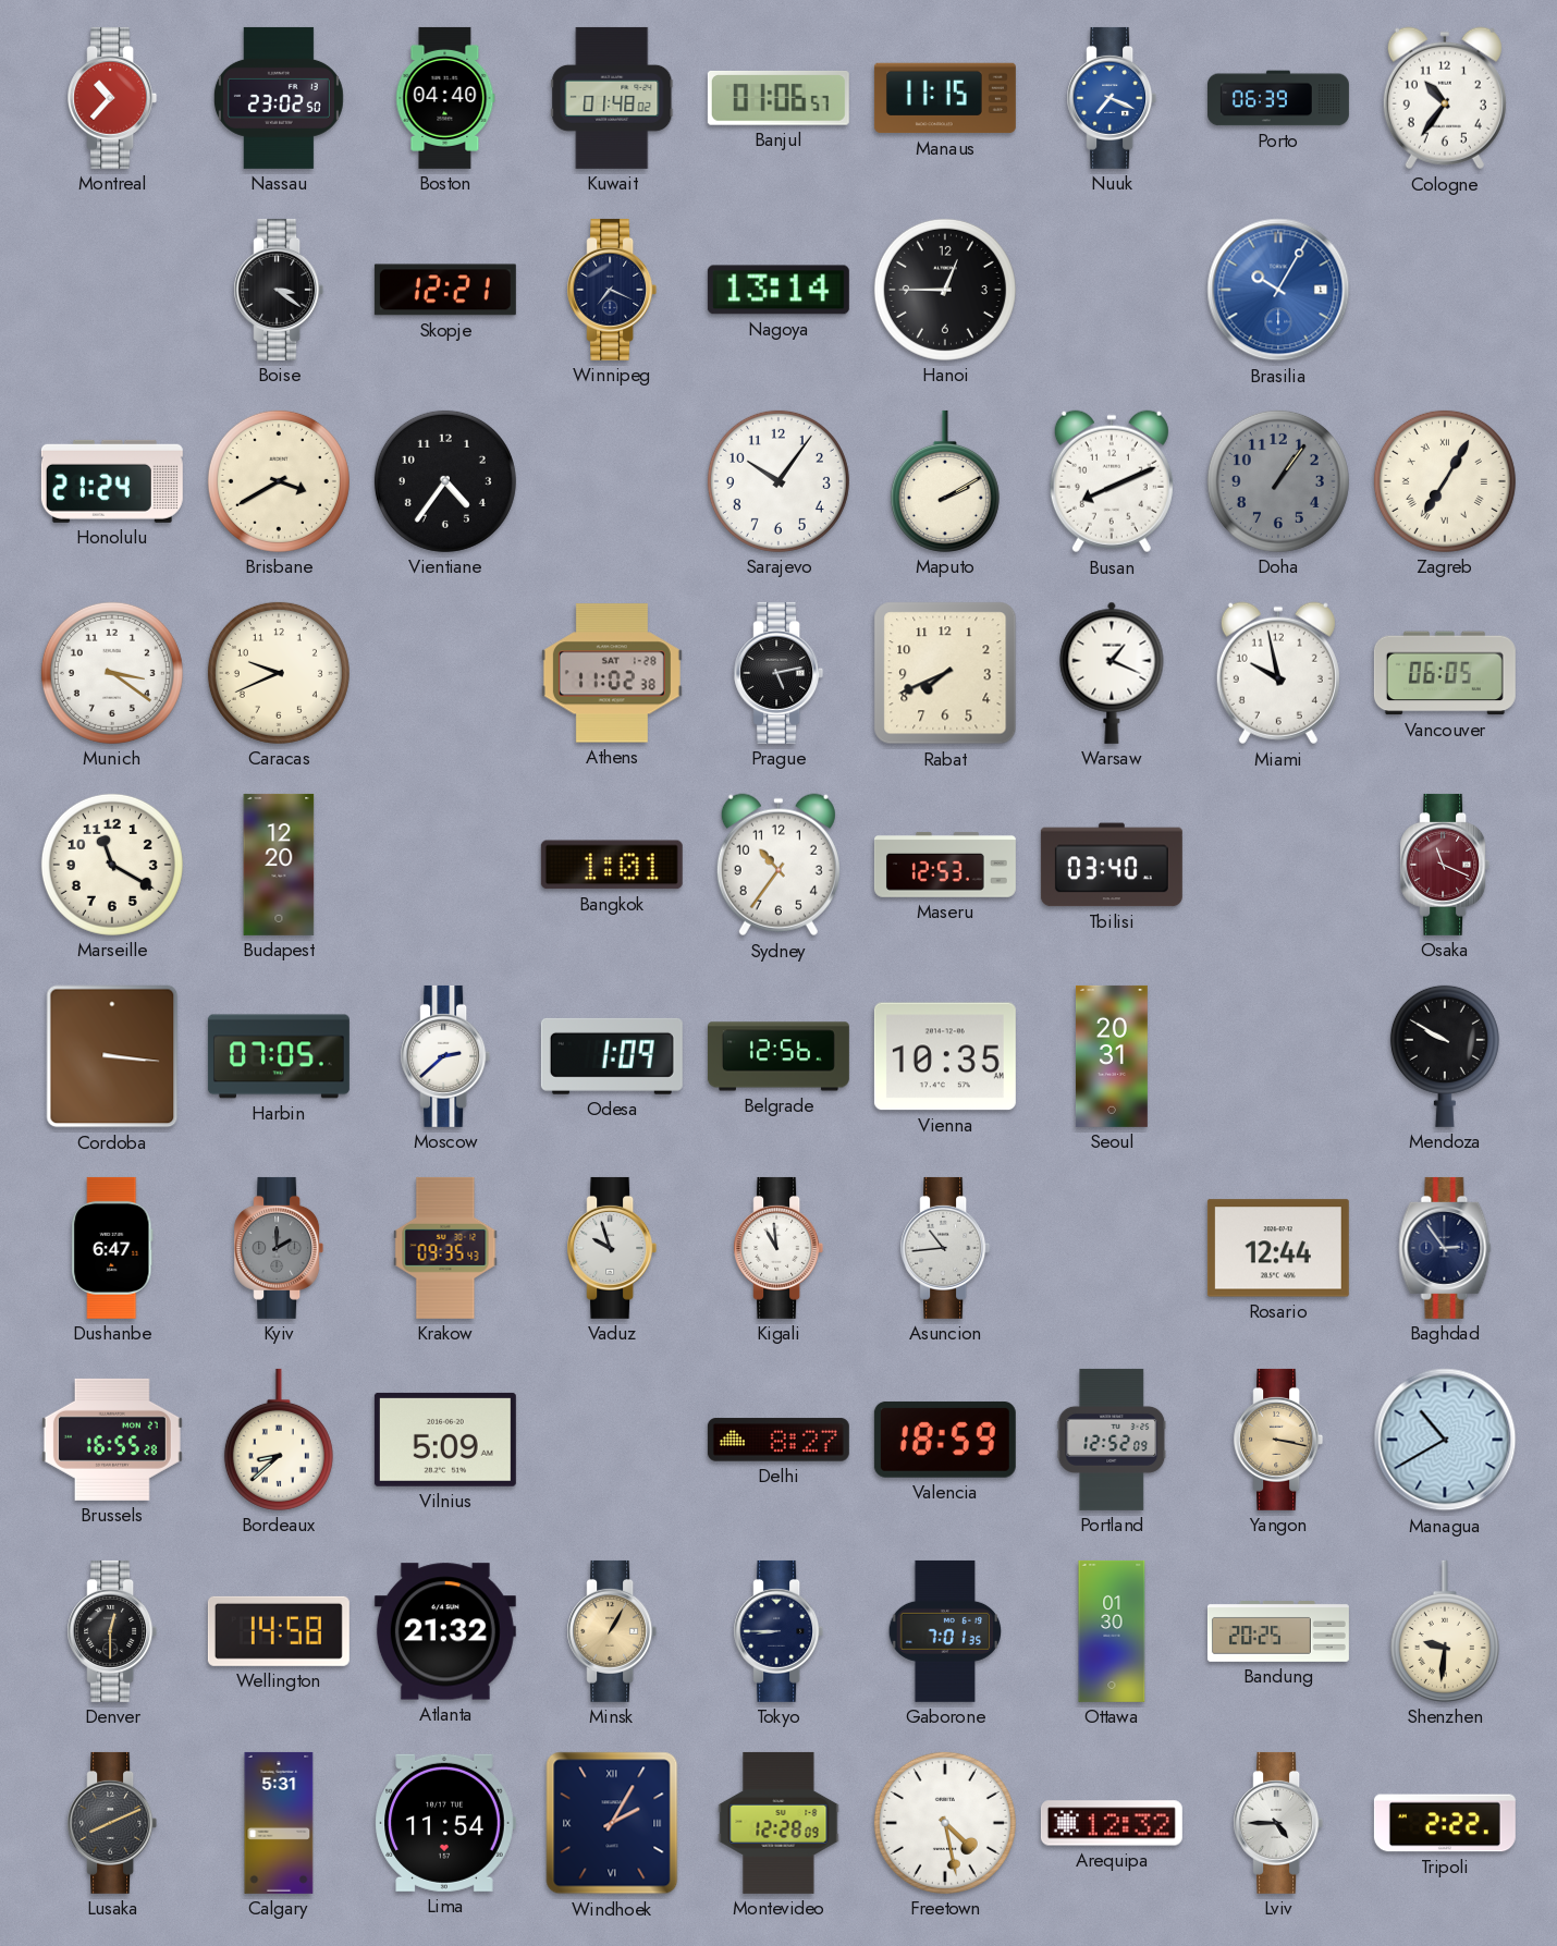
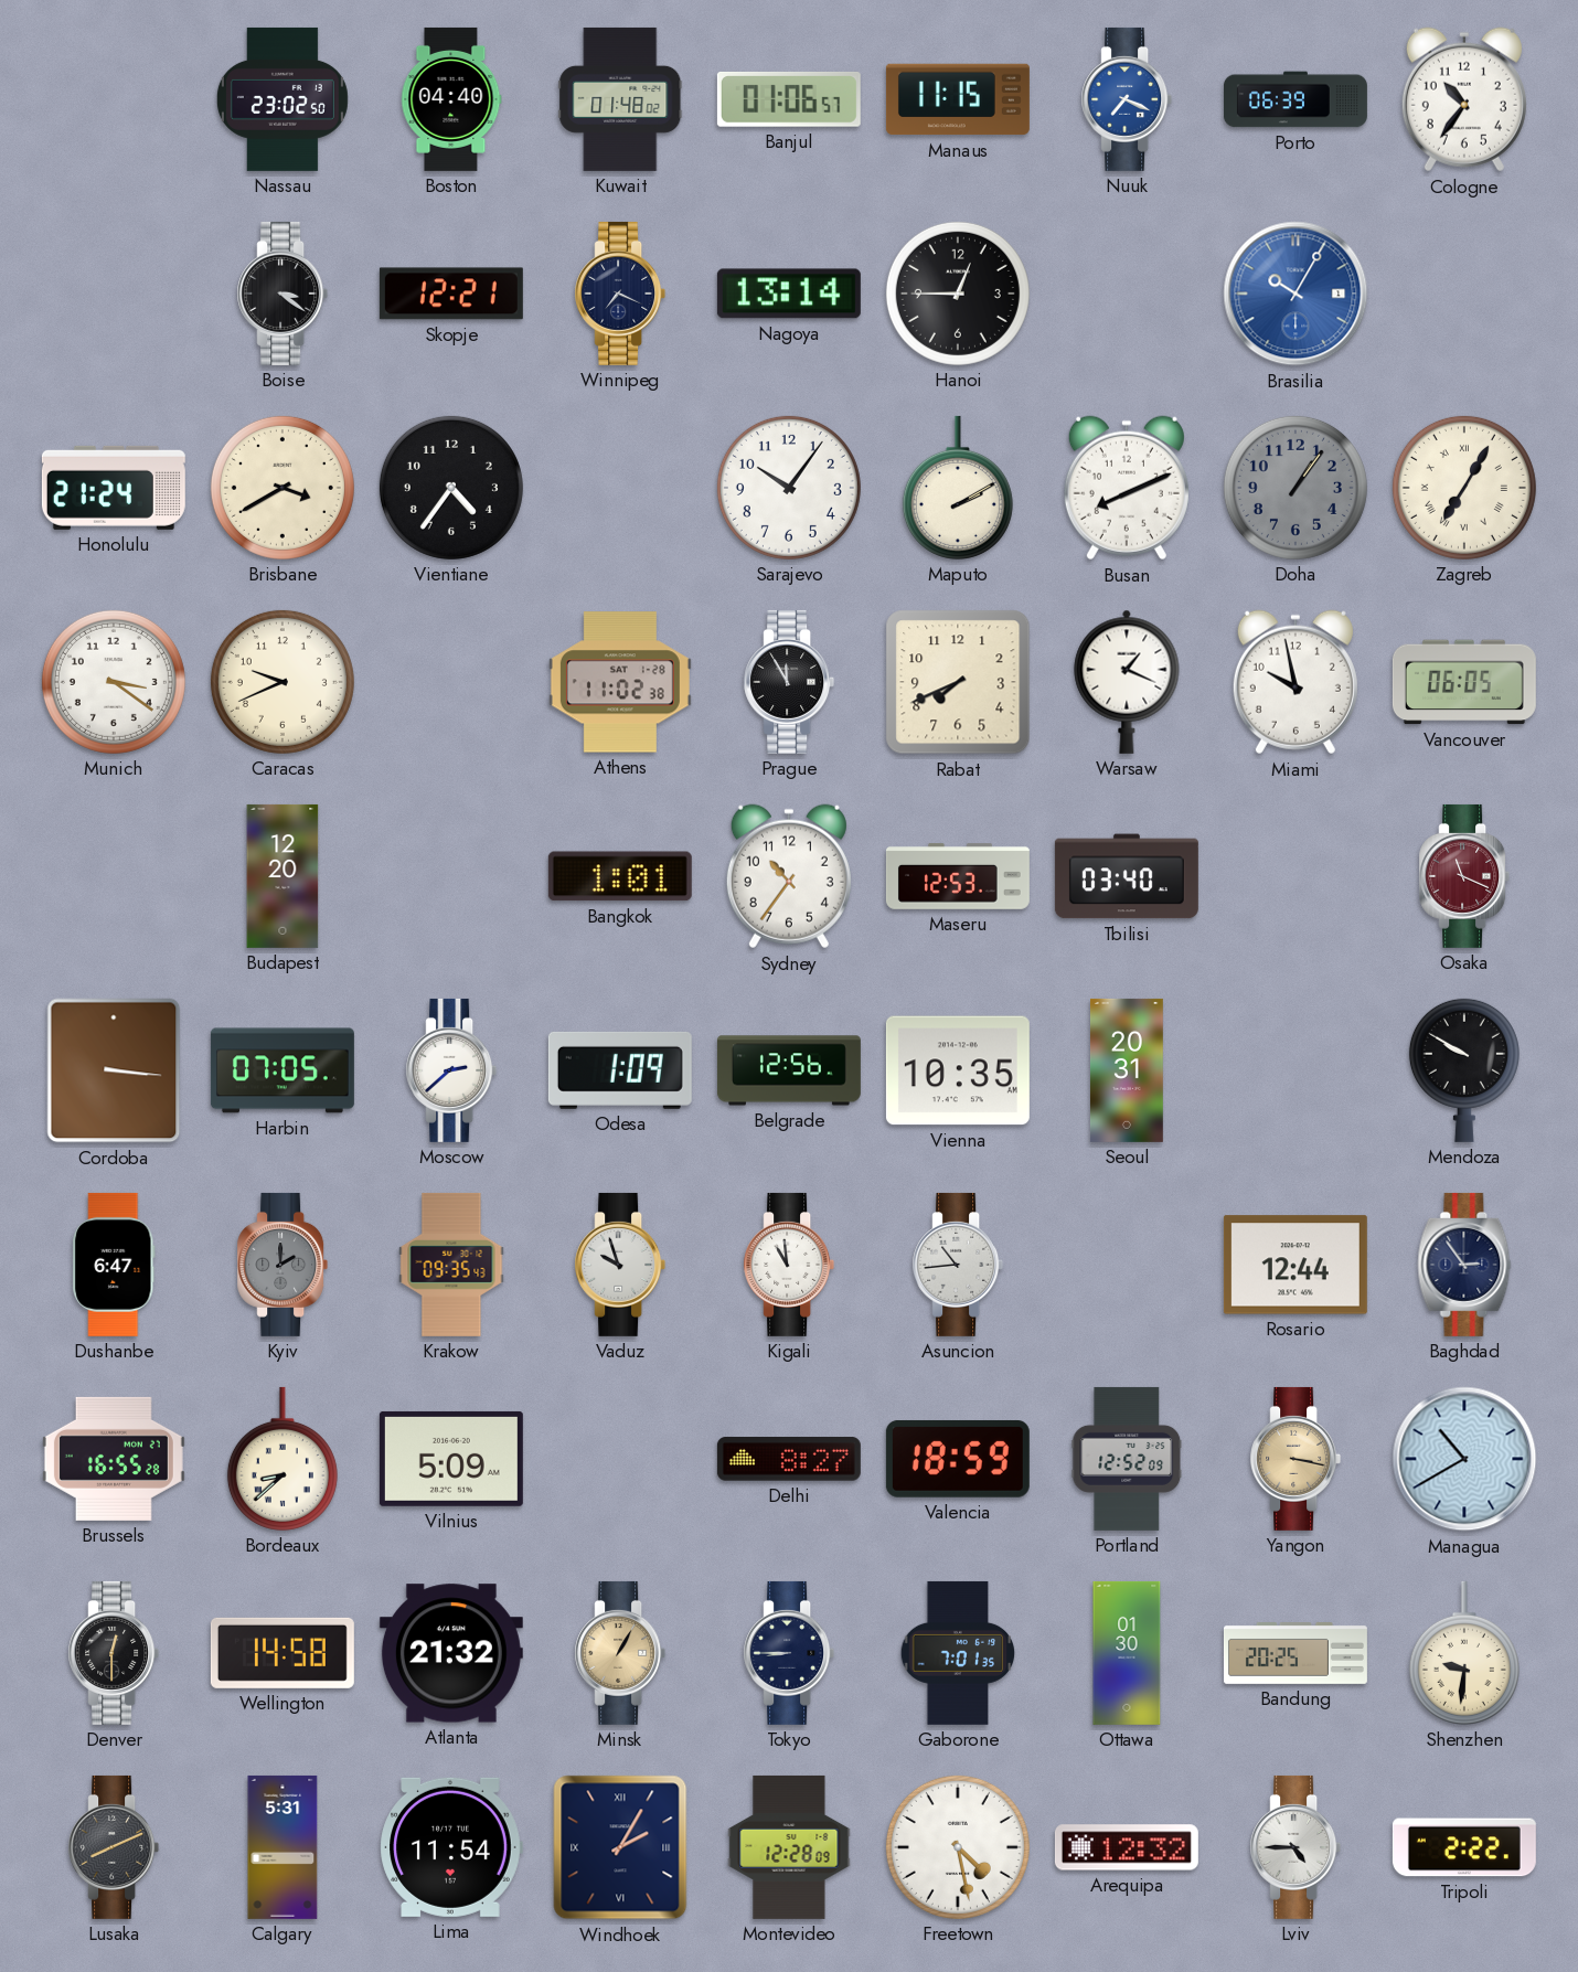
Montreal: 10:37 -> none
Prague: 5:13 -> 11:55
Marseille: 11:20 -> none
